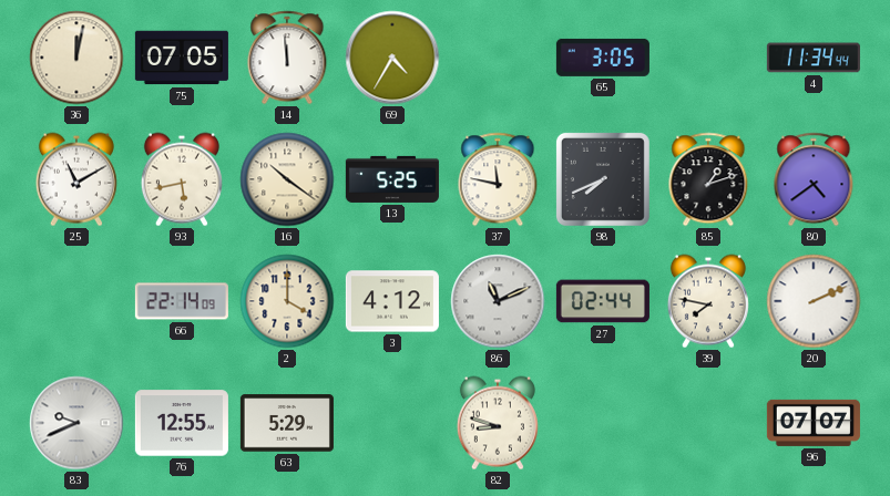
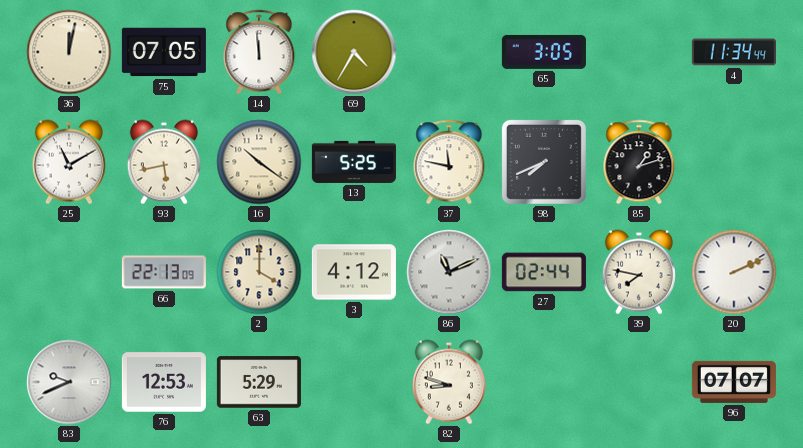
80: 4:39 -> none
66: 22:14 -> 22:13
76: 12:55 -> 12:53
